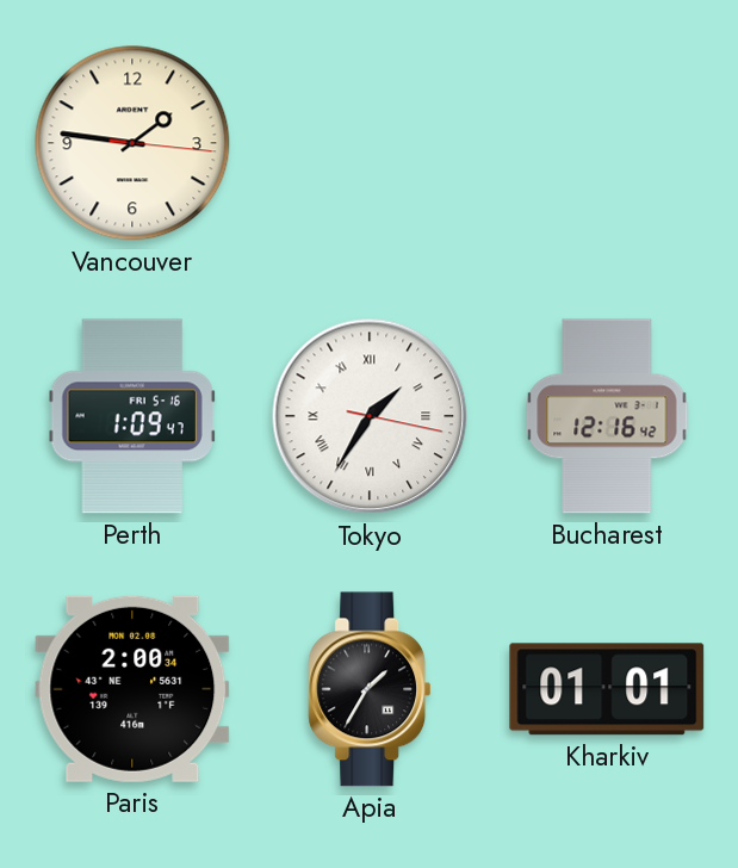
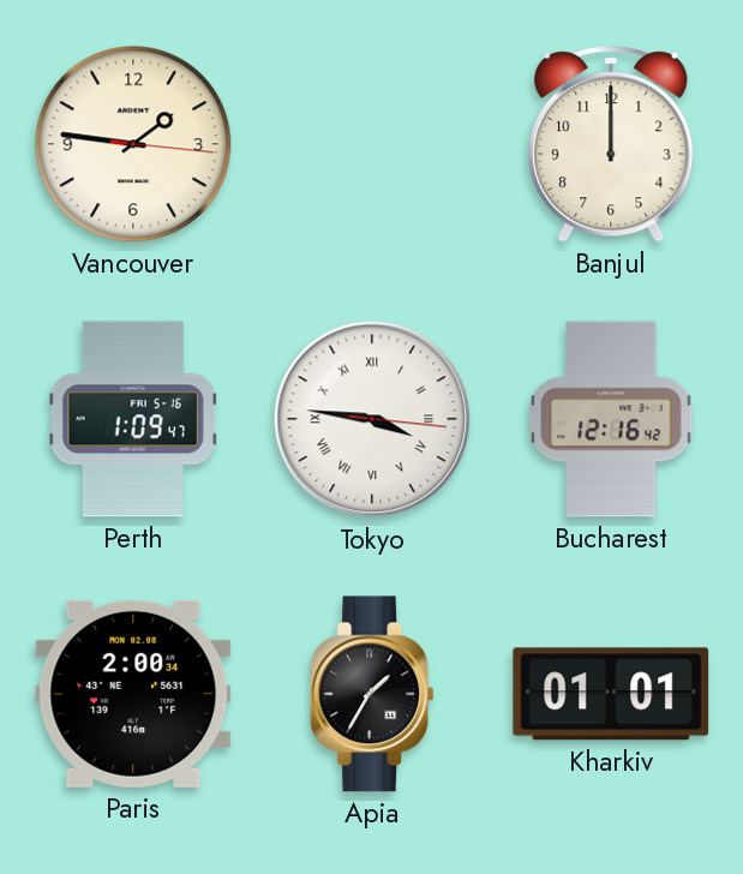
Banjul: none -> 12:00
Tokyo: 1:35 -> 3:46
